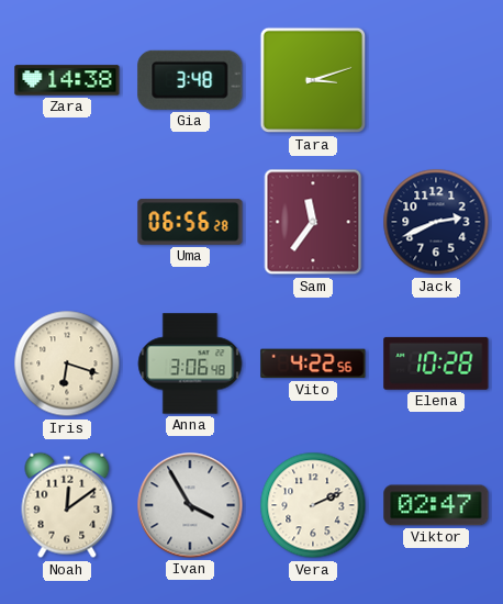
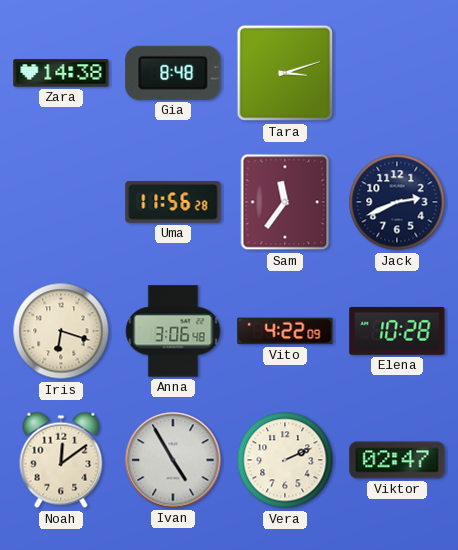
Gia: 3:48 -> 8:48
Uma: 06:56 -> 11:56
Vito: 4:22:56 -> 4:22:09
Ivan: 3:55 -> 4:55
